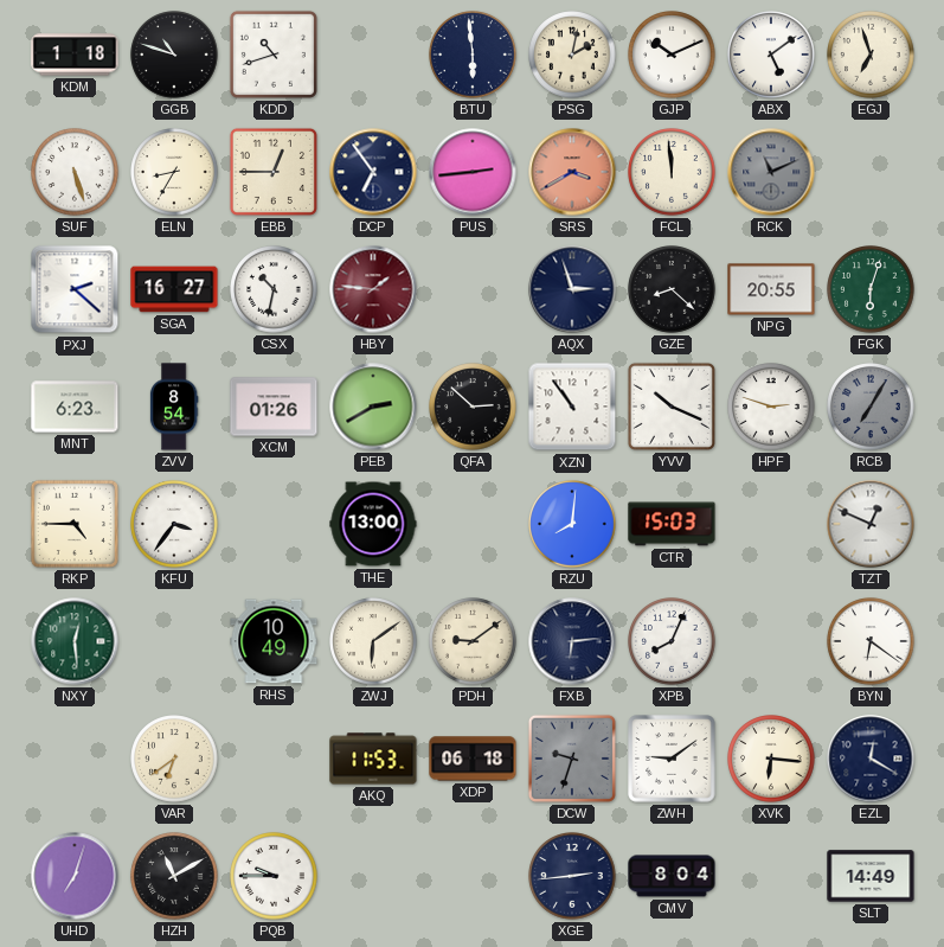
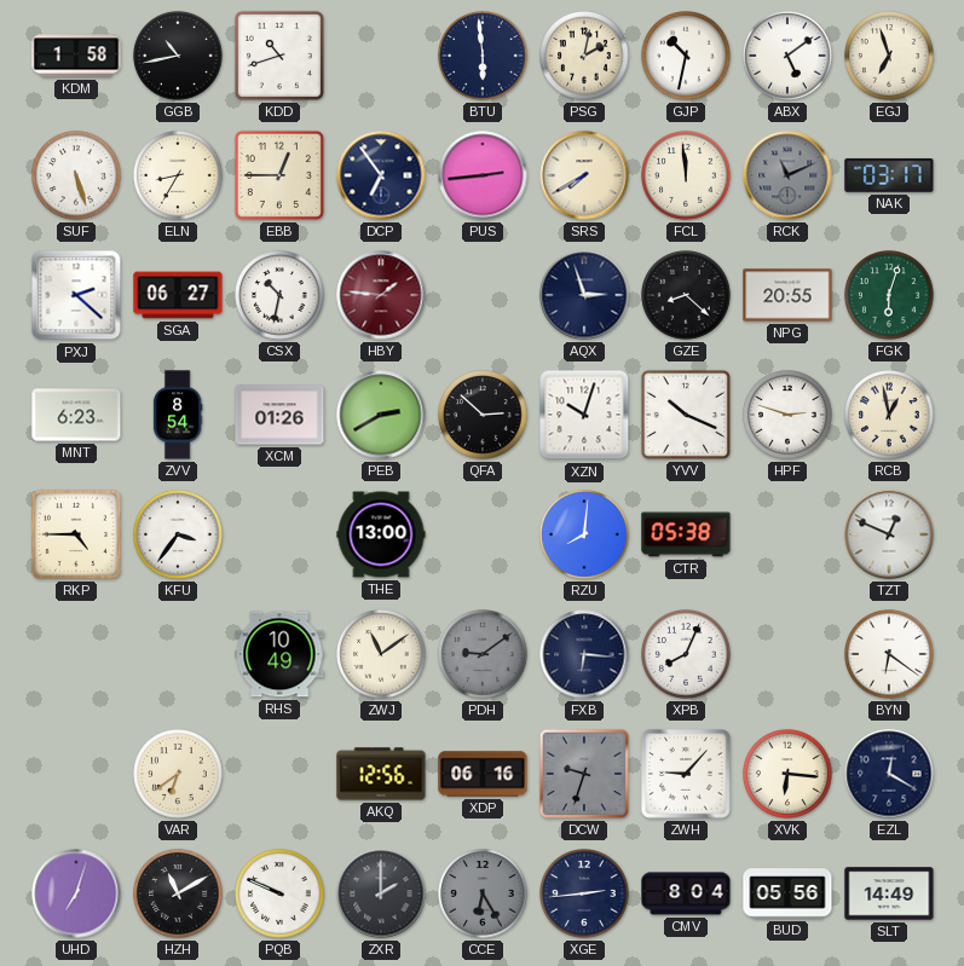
KDM: 1:18 -> 1:58
GGB: 10:48 -> 10:43
GJP: 10:11 -> 10:32
SRS: 3:40 -> 7:40
SRS dial: salmon -> cream
NAK: none -> 03:17
SGA: 16:27 -> 06:27
XZN: 10:54 -> 10:03
RCB: 7:05 -> 12:58
RCB dial: grey -> cream
CTR: 15:03 -> 05:38
NXY: 12:29 -> none
ZWJ: 6:09 -> 11:09
PDH dial: cream -> grey
FXB: 6:14 -> 6:16
AKQ: 11:53 -> 12:56
XDP: 06:18 -> 06:16
ZWH: 9:09 -> 9:07
PQB: 9:45 -> 9:49
ZXR: none -> 2:00
CCE: none -> 6:25
BUD: none -> 05:56
